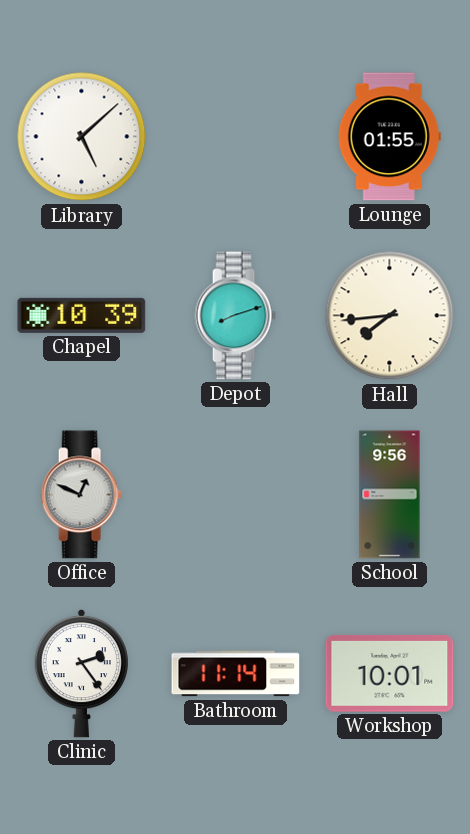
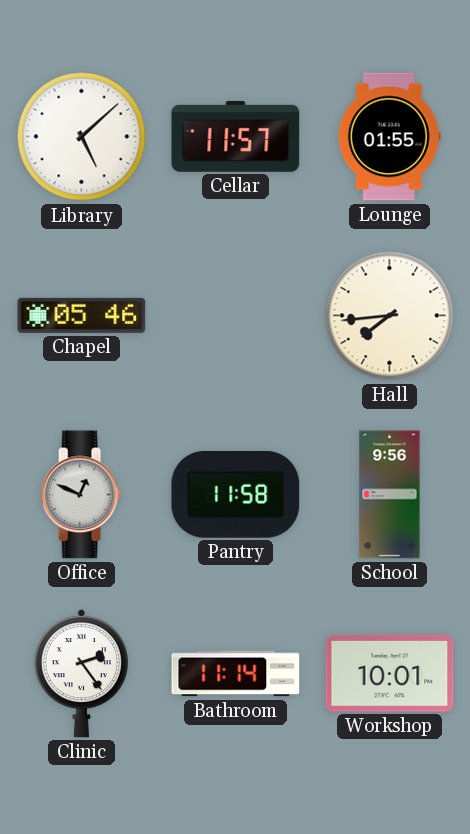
Cellar: none -> 11:57
Chapel: 10:39 -> 05:46
Depot: 8:12 -> none
Pantry: none -> 11:58
